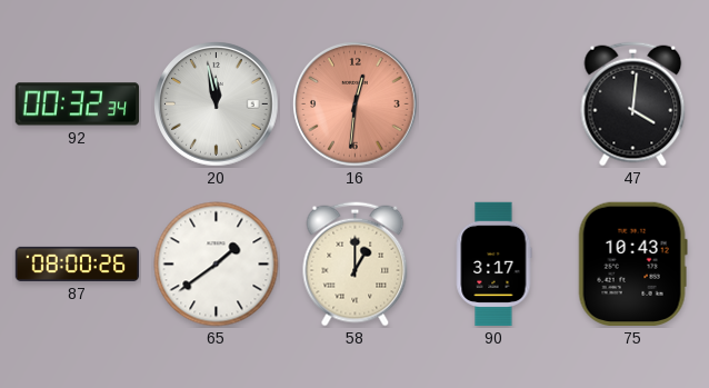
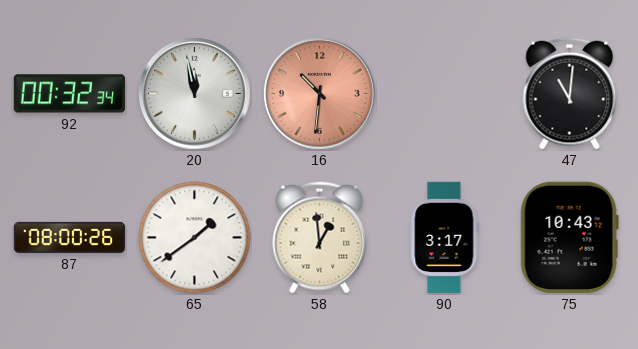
16: 12:31 -> 10:31
47: 4:01 -> 11:01
58: 1:00 -> 12:59
